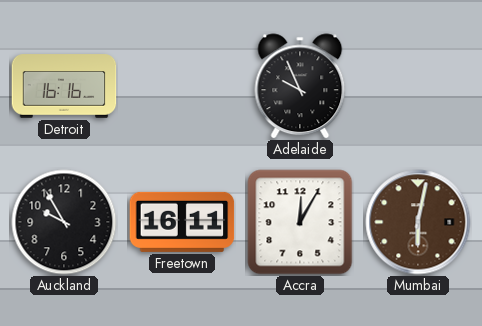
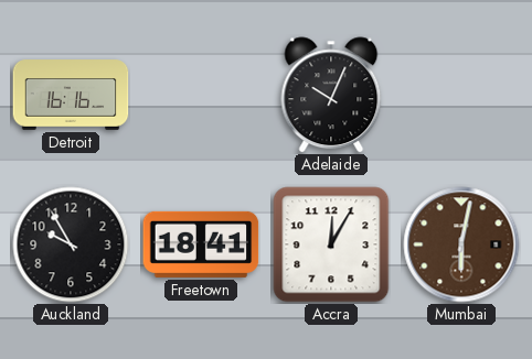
Adelaide: 9:56 -> 10:04
Freetown: 16:11 -> 18:41
